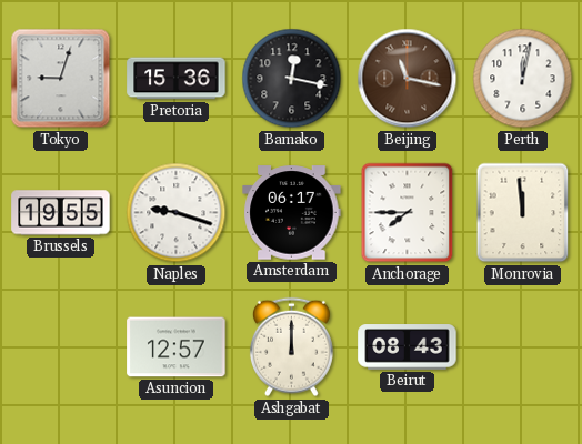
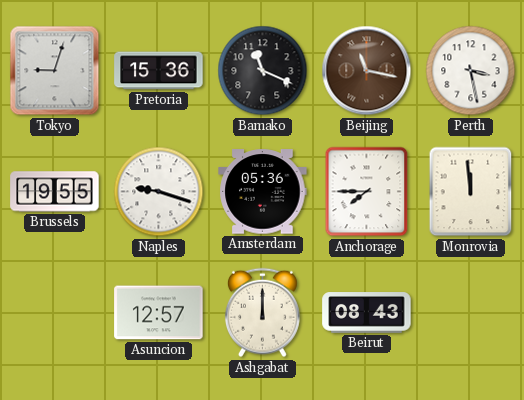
Bamako: 12:17 -> 11:19
Perth: 12:02 -> 3:28
Amsterdam: 06:17 -> 05:36
